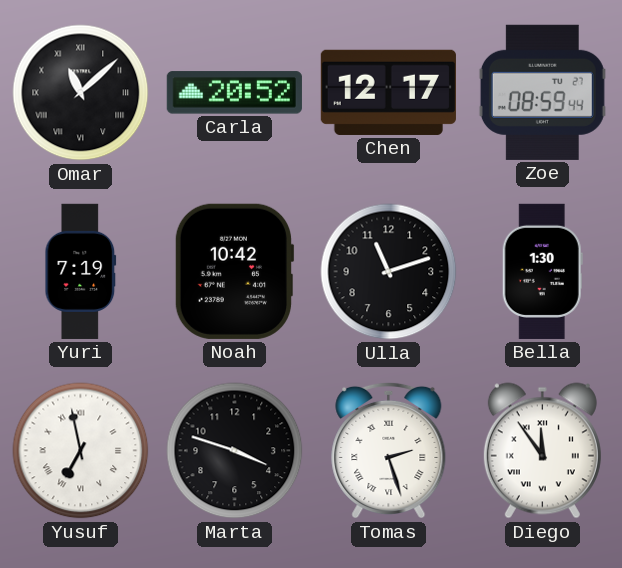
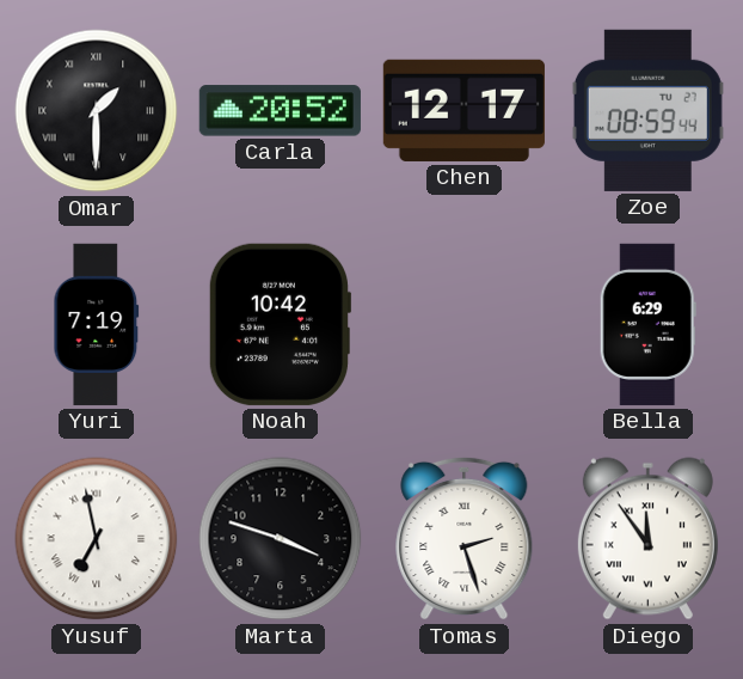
Omar: 11:08 -> 1:30
Ulla: 11:12 -> none
Bella: 1:30 -> 6:29
